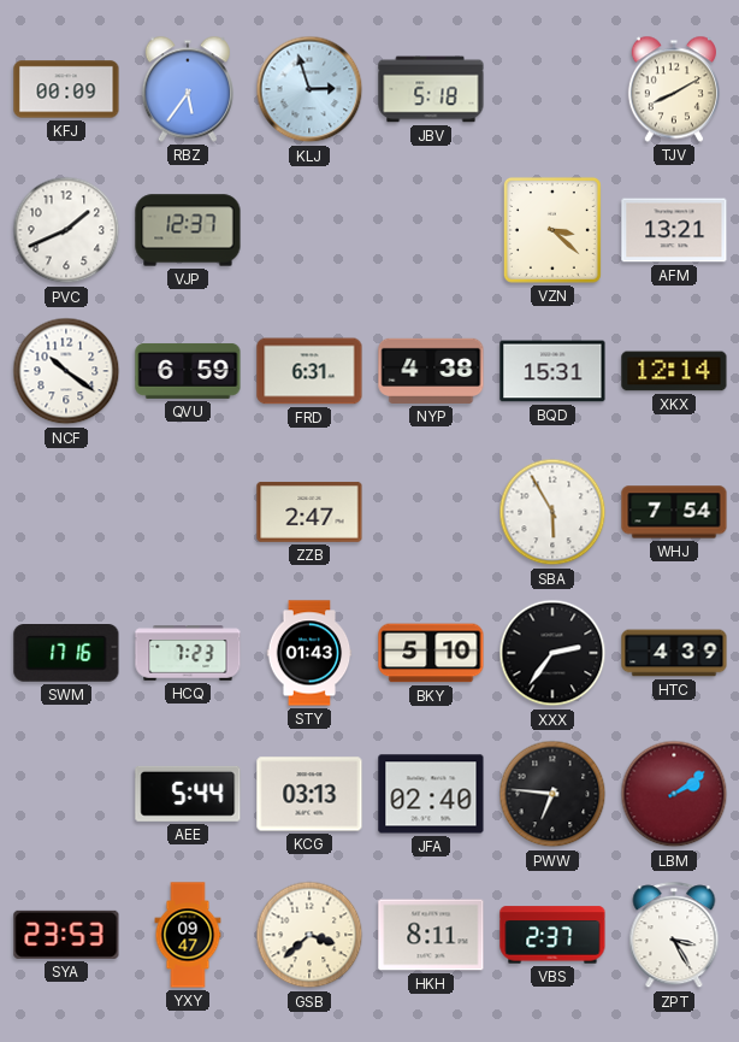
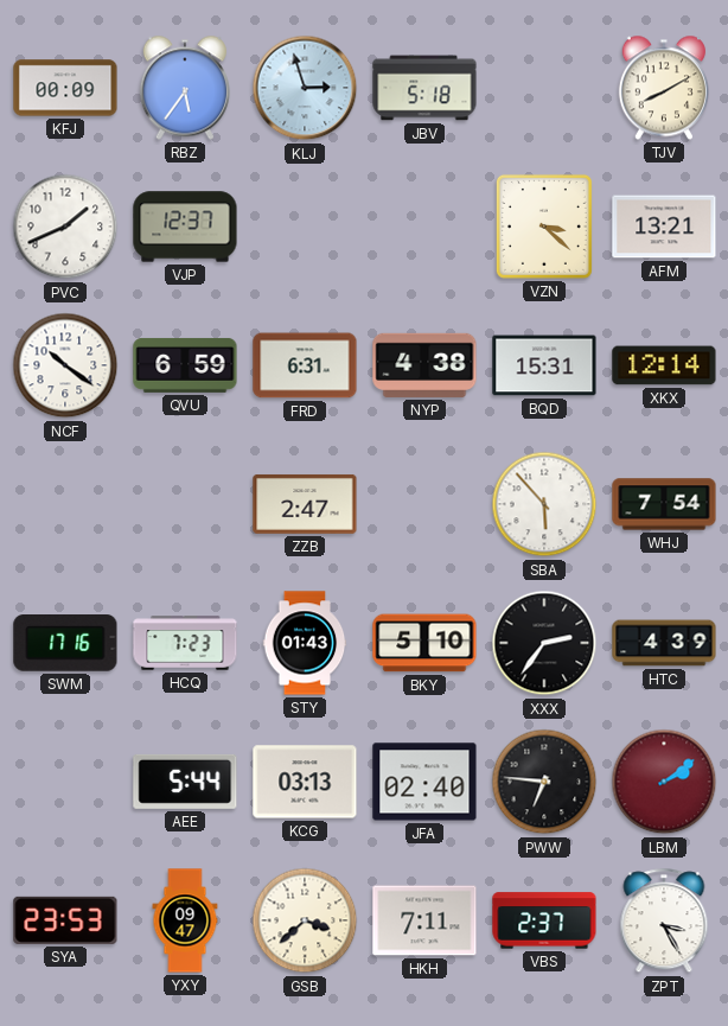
SBA: 5:55 -> 5:53
HKH: 8:11 -> 7:11
